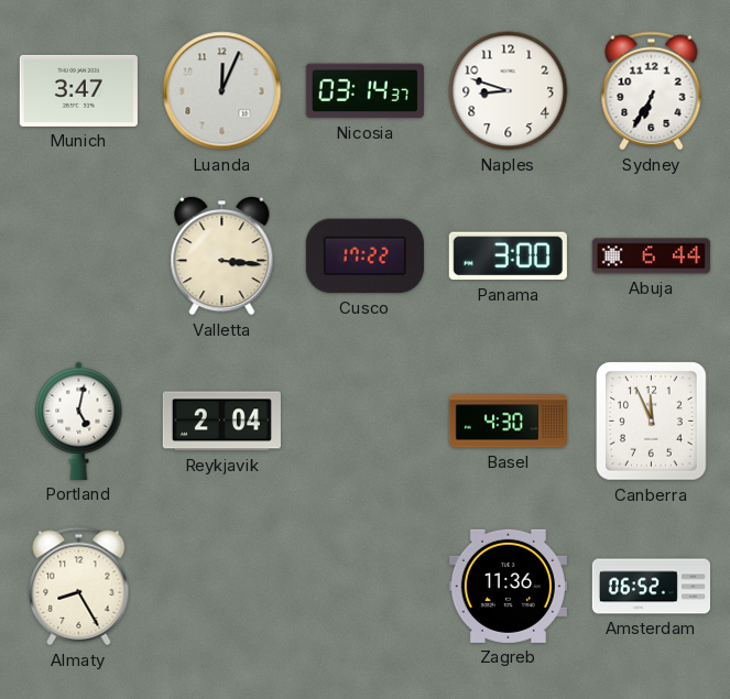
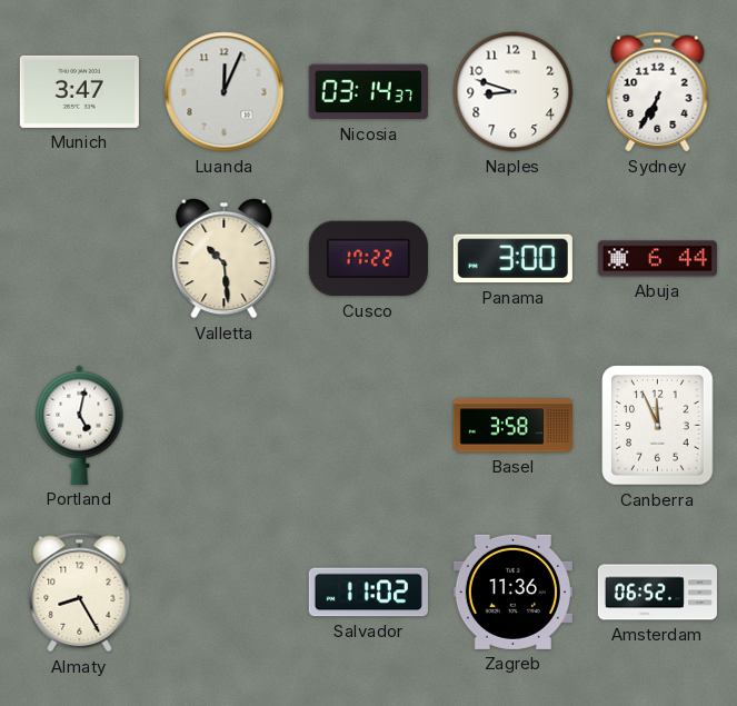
Valletta: 3:16 -> 10:29
Reykjavik: 2:04 -> none
Basel: 4:30 -> 3:58
Salvador: none -> 11:02
